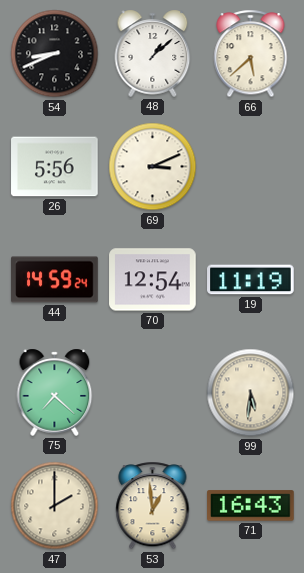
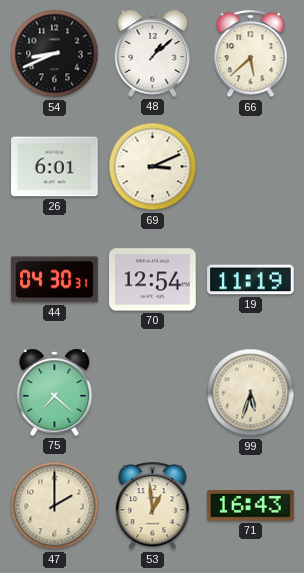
26: 5:56 -> 6:01
44: 14:59 -> 04:30
99: 5:31 -> 5:33
